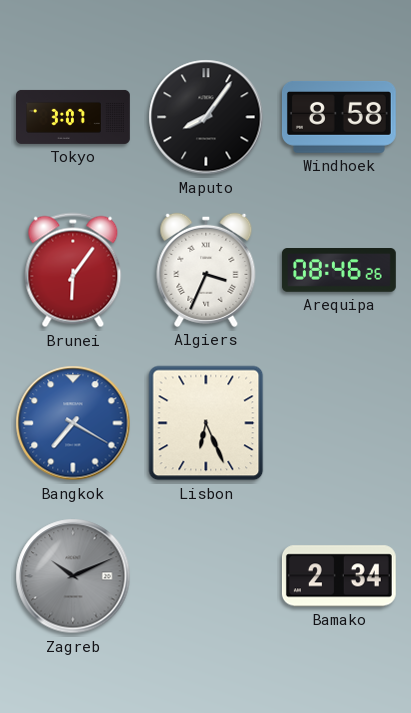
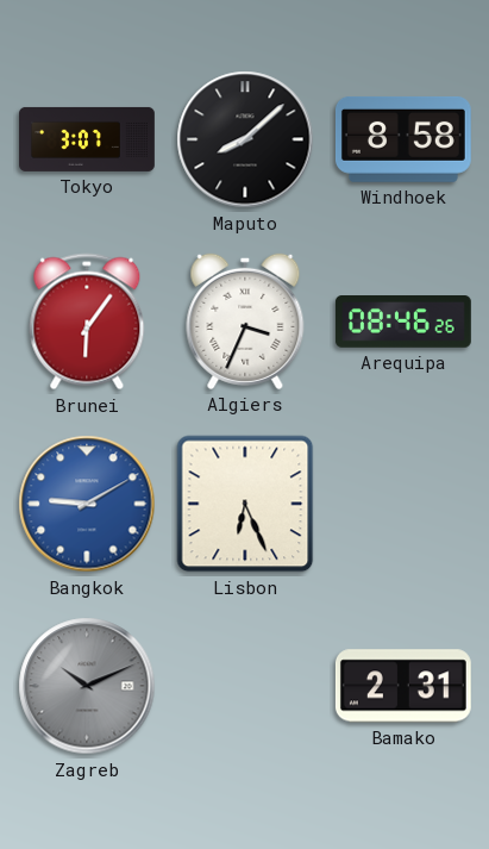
Maputo: 8:06 -> 8:08
Bangkok: 7:20 -> 9:10
Bamako: 2:34 -> 2:31
